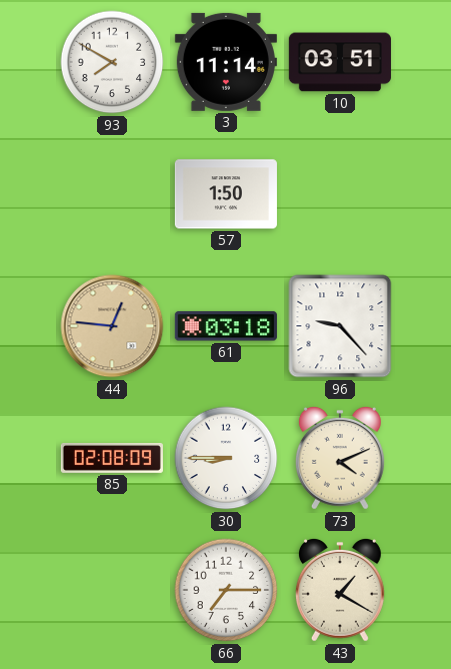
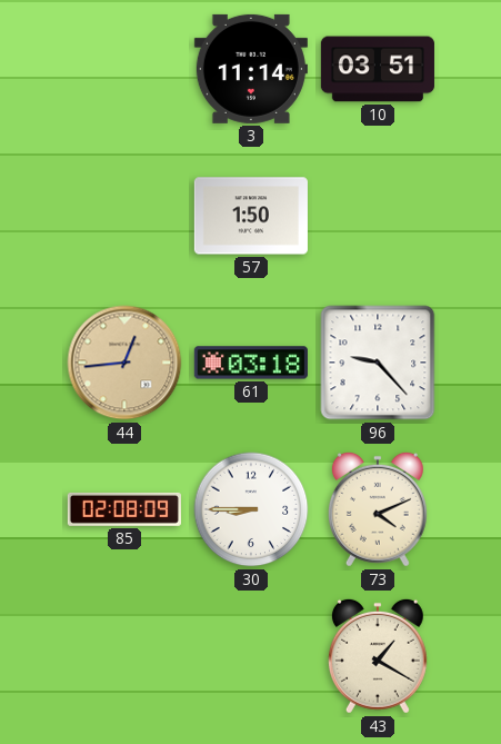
93: 7:50 -> none
44: 12:46 -> 12:44
66: 7:15 -> none
